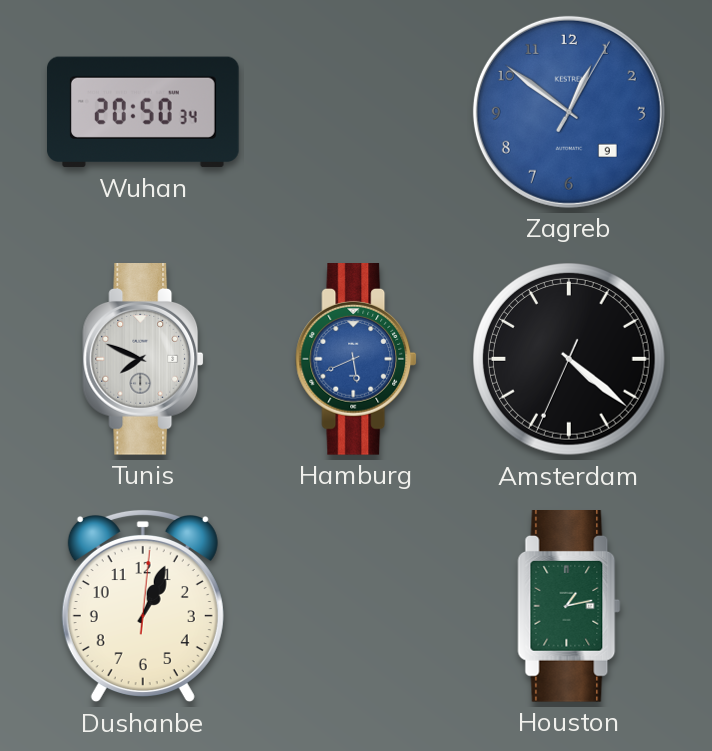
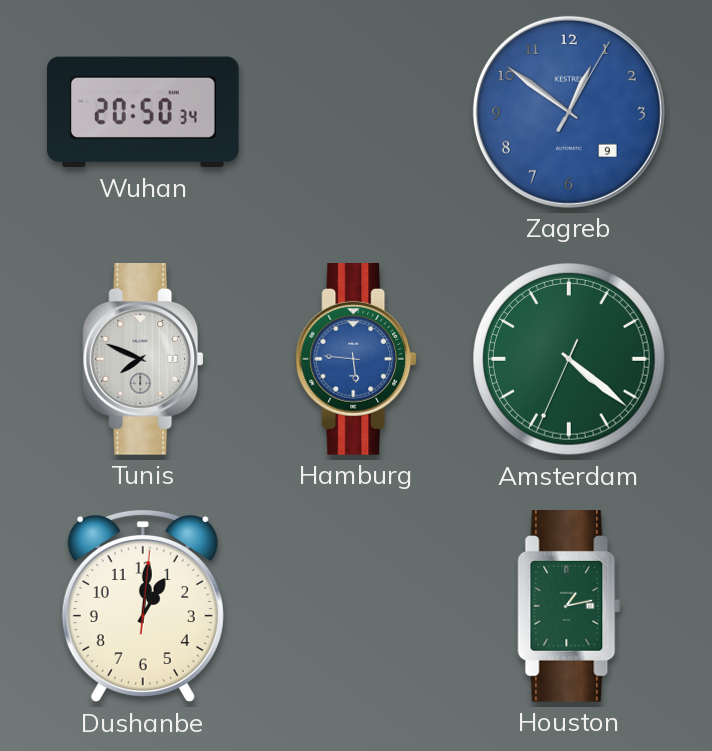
Hamburg: 5:41 -> 5:46
Amsterdam dial: black -> green
Dushanbe: 1:04 -> 1:01
